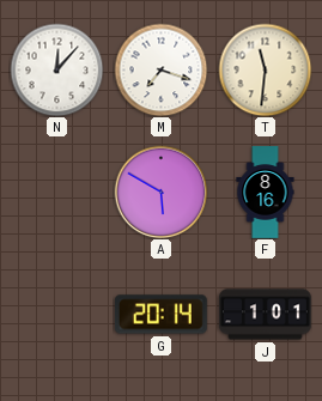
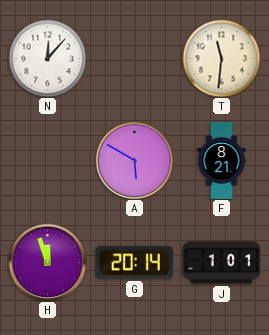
M: 7:18 -> none
F: 8:16 -> 8:21
H: none -> 11:57
